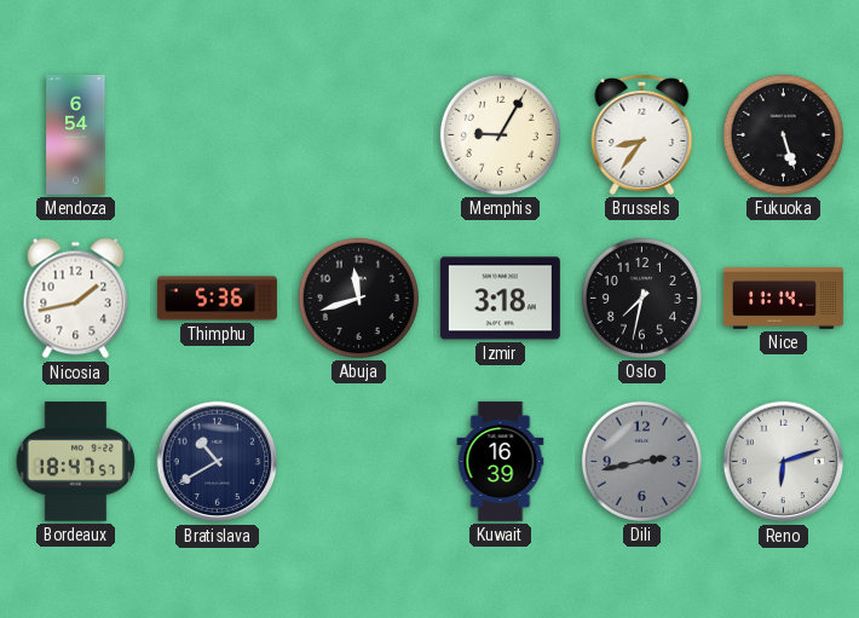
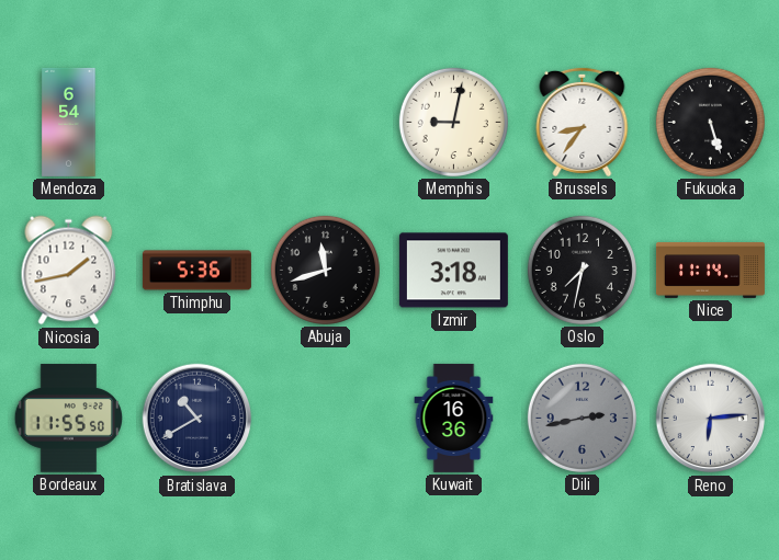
Memphis: 9:05 -> 9:02
Bordeaux: 18:47 -> 11:55
Kuwait: 16:39 -> 16:36
Reno: 6:12 -> 6:14
